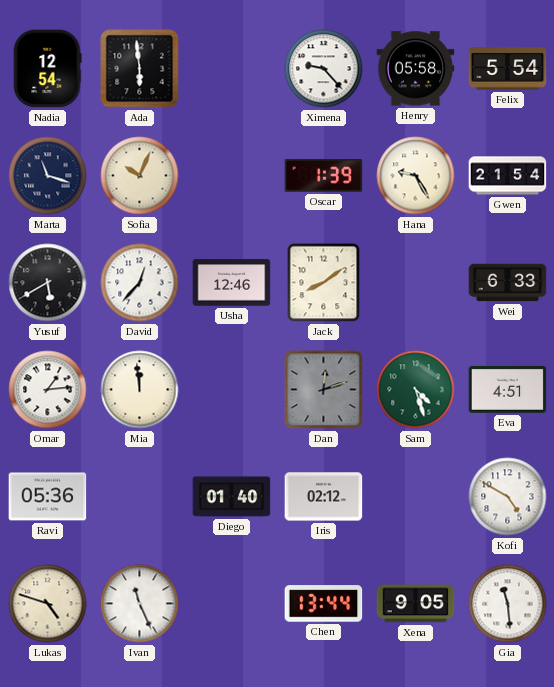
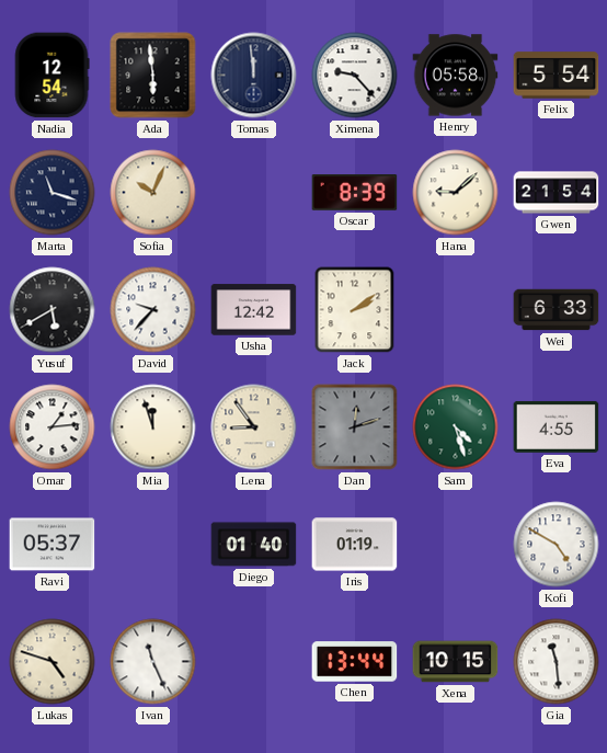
Tomas: none -> 11:59
Oscar: 1:39 -> 8:39
Hana: 9:25 -> 9:08
David: 12:37 -> 9:37
Usha: 12:46 -> 12:42
Jack: 8:09 -> 2:09
Mia: 11:59 -> 11:57
Lena: none -> 8:54
Eva: 4:51 -> 4:55
Ravi: 05:36 -> 05:37
Iris: 02:12 -> 01:19
Xena: 9:05 -> 10:15
